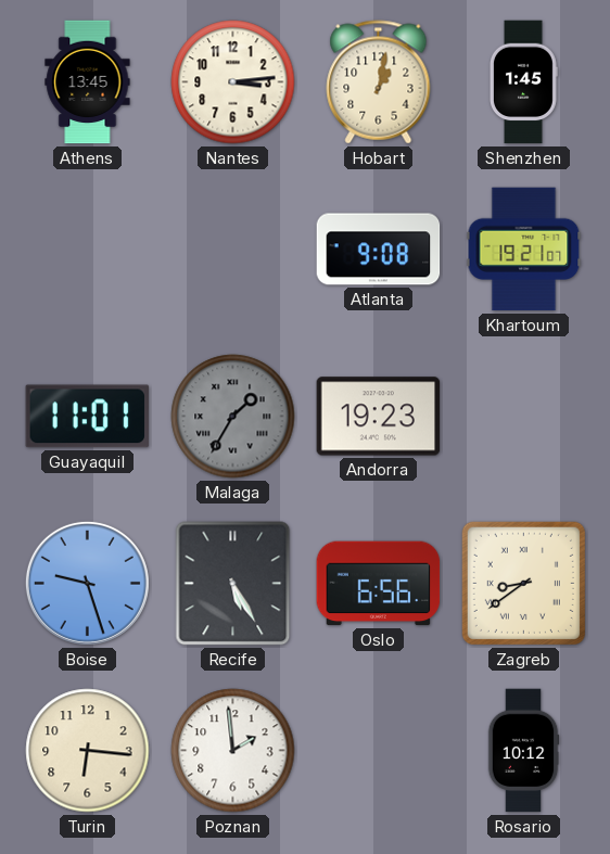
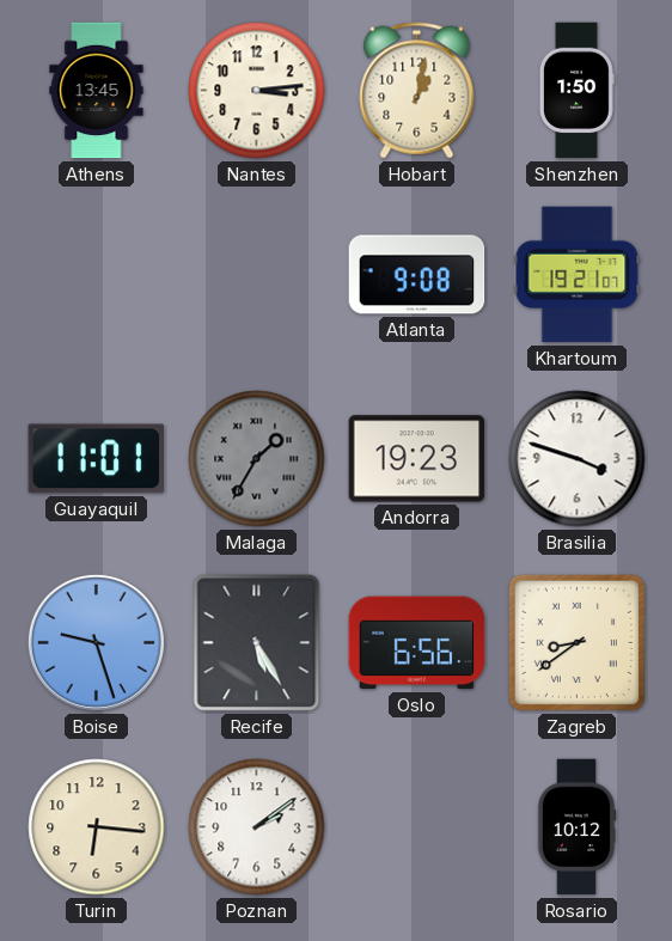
Shenzhen: 1:45 -> 1:50
Brasilia: none -> 3:48
Poznan: 1:59 -> 2:09
